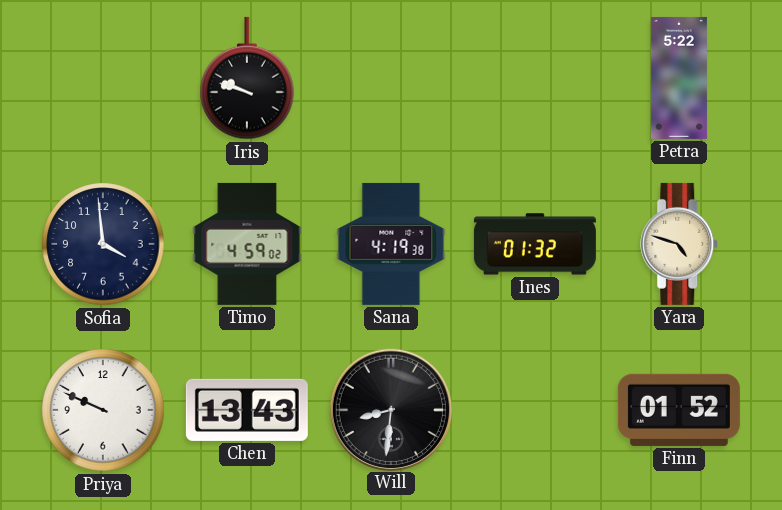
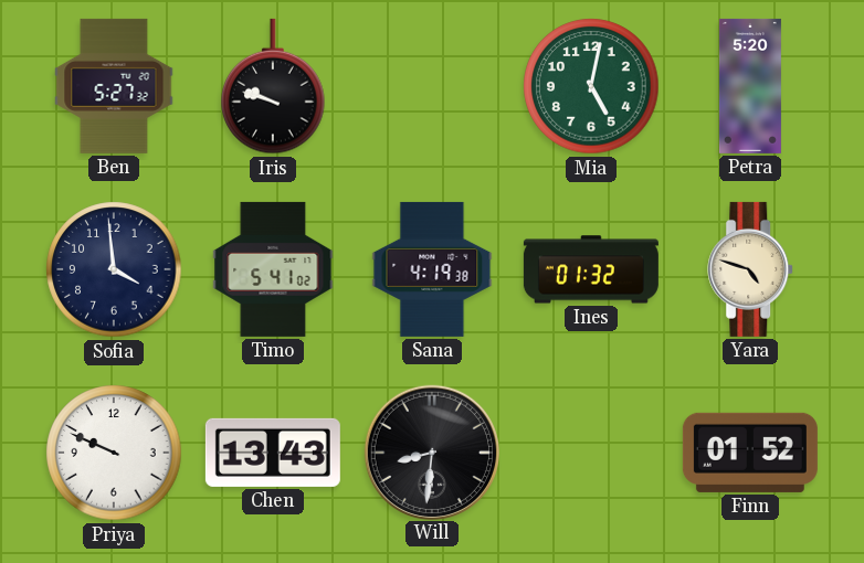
Ben: none -> 5:27
Mia: none -> 5:02
Petra: 5:22 -> 5:20
Timo: 4:59 -> 5:41
